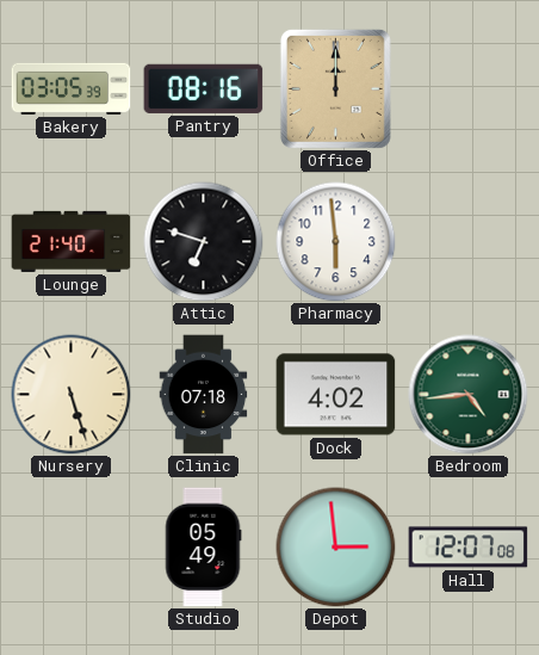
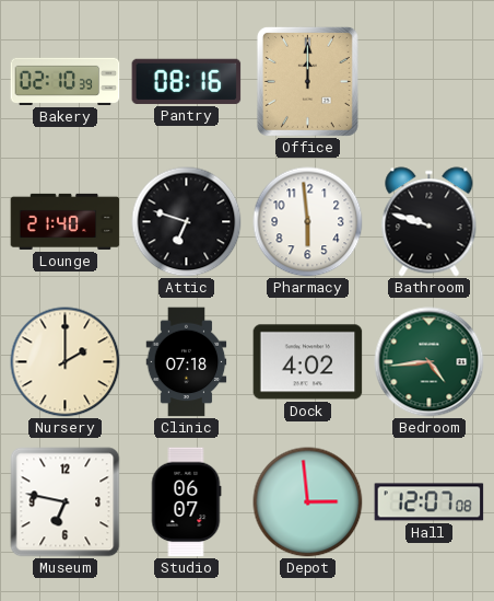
Bakery: 03:05 -> 02:10
Bathroom: none -> 9:48
Nursery: 5:27 -> 2:00
Museum: none -> 6:47
Studio: 05:49 -> 06:07
